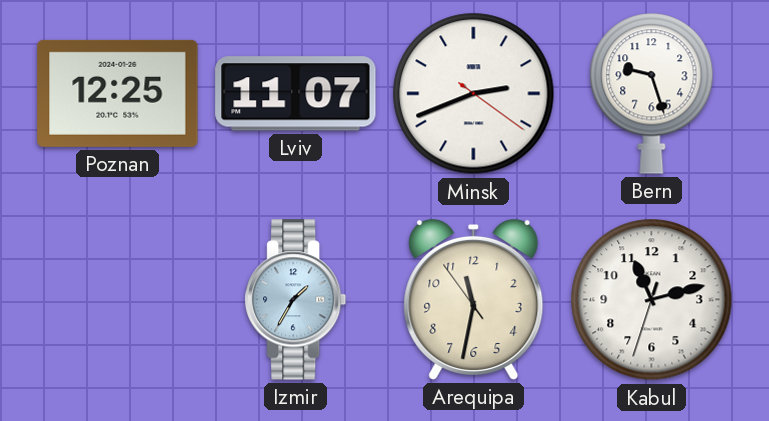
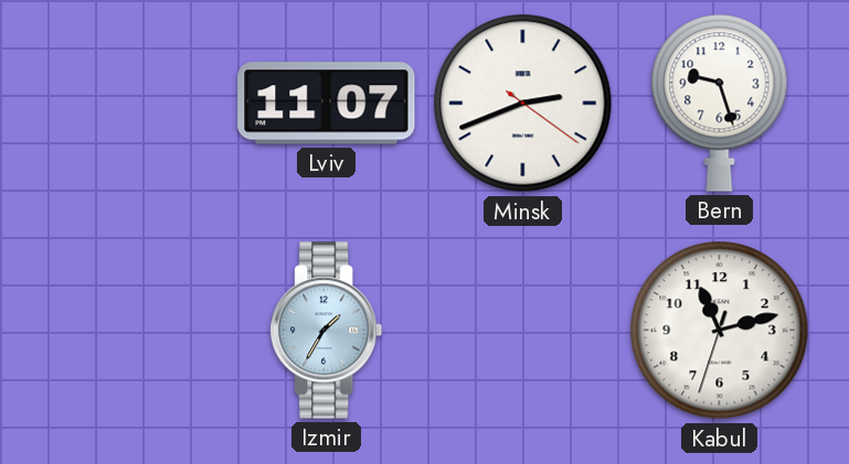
Poznan: 12:25 -> none
Arequipa: 11:31 -> none
